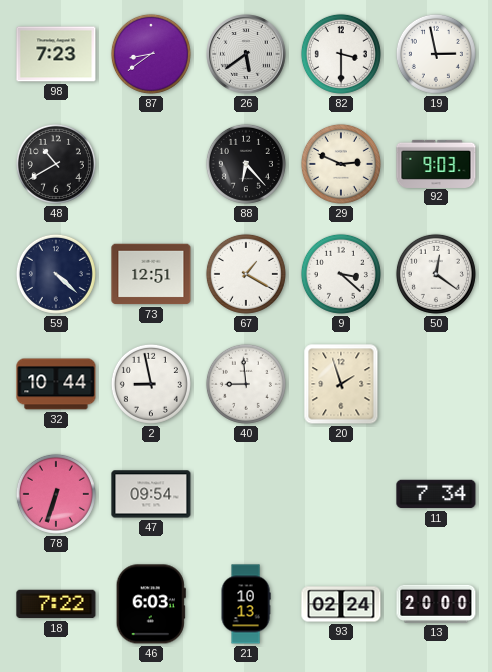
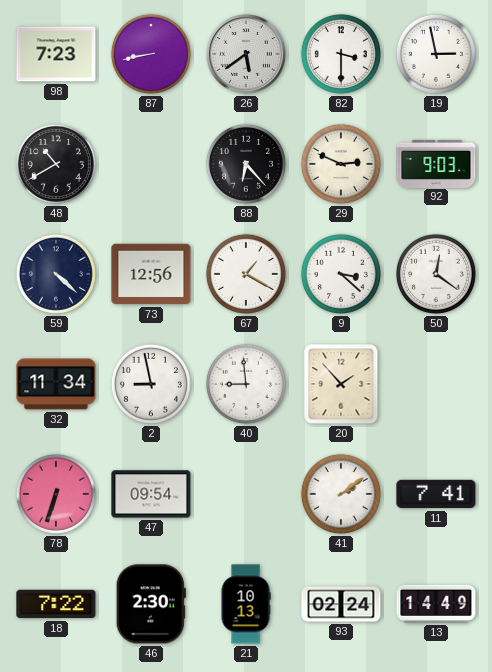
87: 8:39 -> 8:43
73: 12:51 -> 12:56
32: 10:44 -> 11:34
20: 1:57 -> 1:53
41: none -> 2:09
11: 7:34 -> 7:41
46: 6:03 -> 2:30
13: 20:00 -> 14:49
